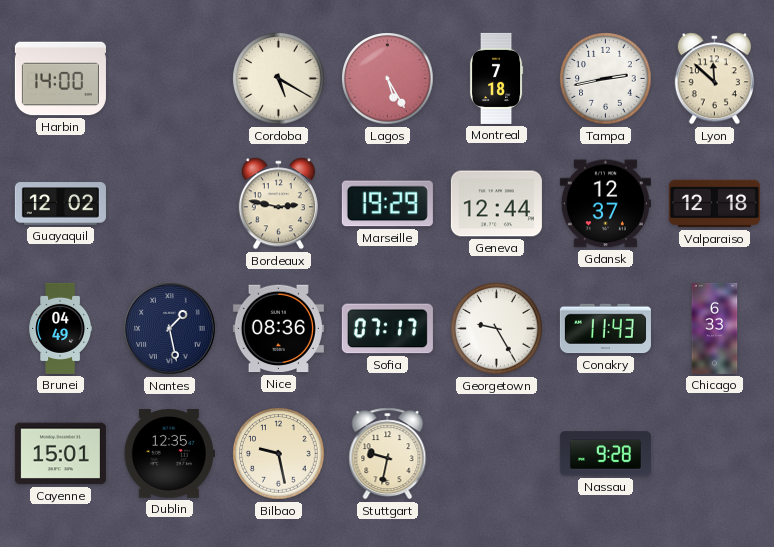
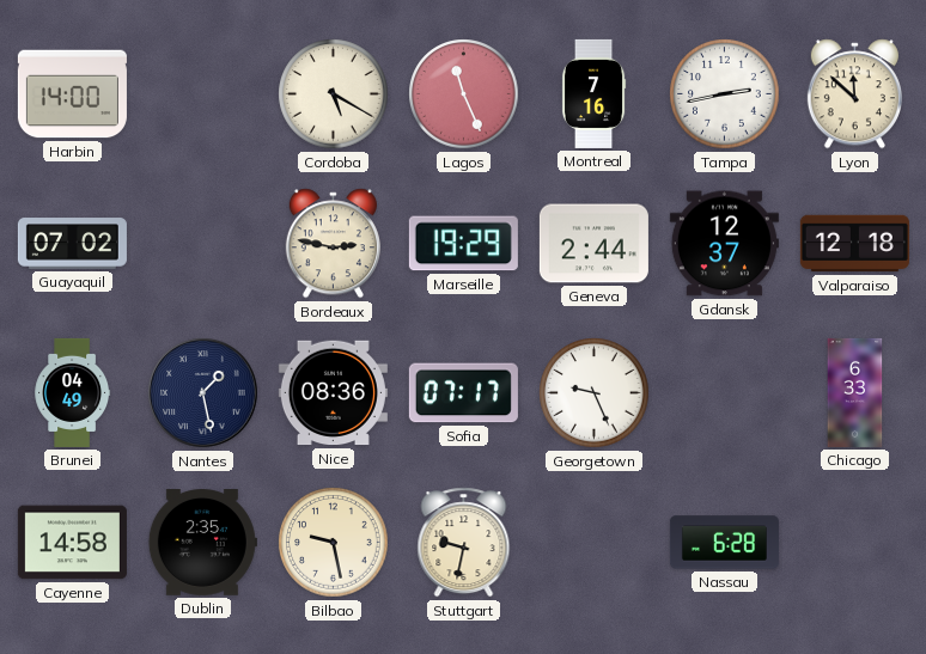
Lagos: 5:25 -> 11:26
Montreal: 7:18 -> 7:16
Guayaquil: 12:02 -> 07:02
Geneva: 12:44 -> 2:44
Georgetown: 9:25 -> 9:26
Conakry: 11:43 -> none
Cayenne: 15:01 -> 14:58
Dublin: 12:35 -> 2:35
Nassau: 9:28 -> 6:28
